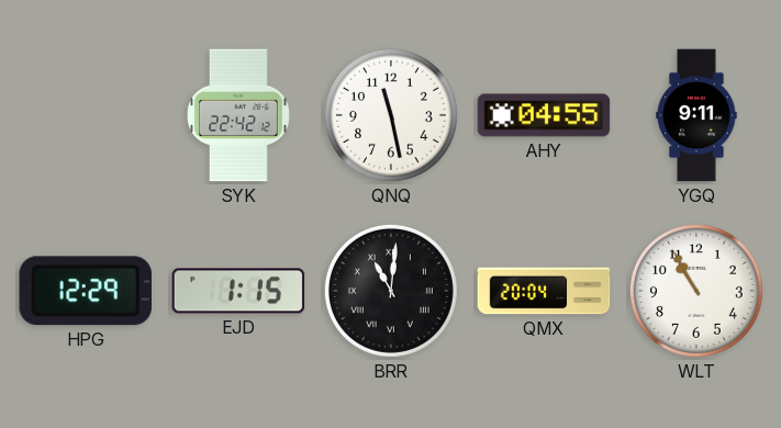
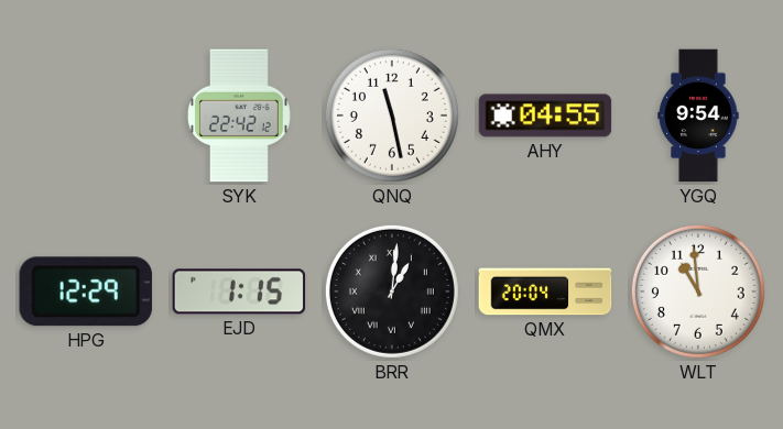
YGQ: 9:11 -> 9:54
BRR: 11:01 -> 1:01
WLT: 10:55 -> 10:59
